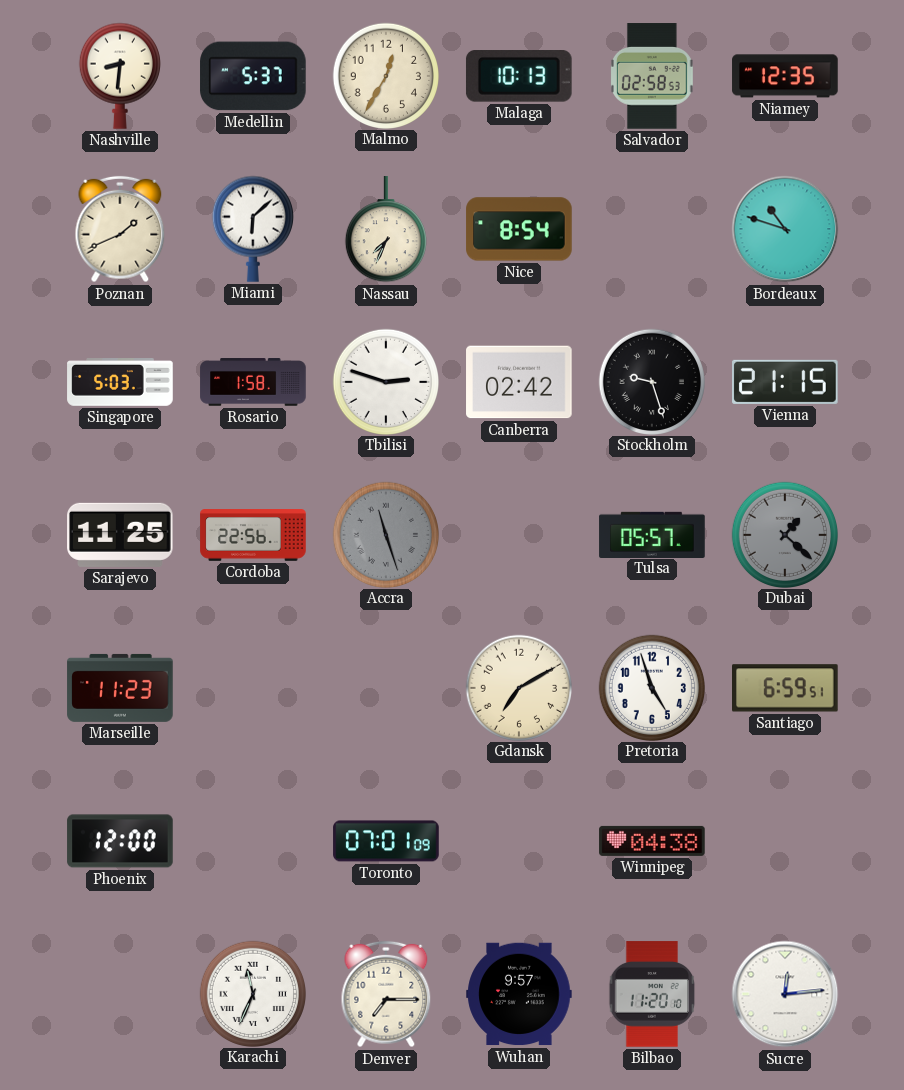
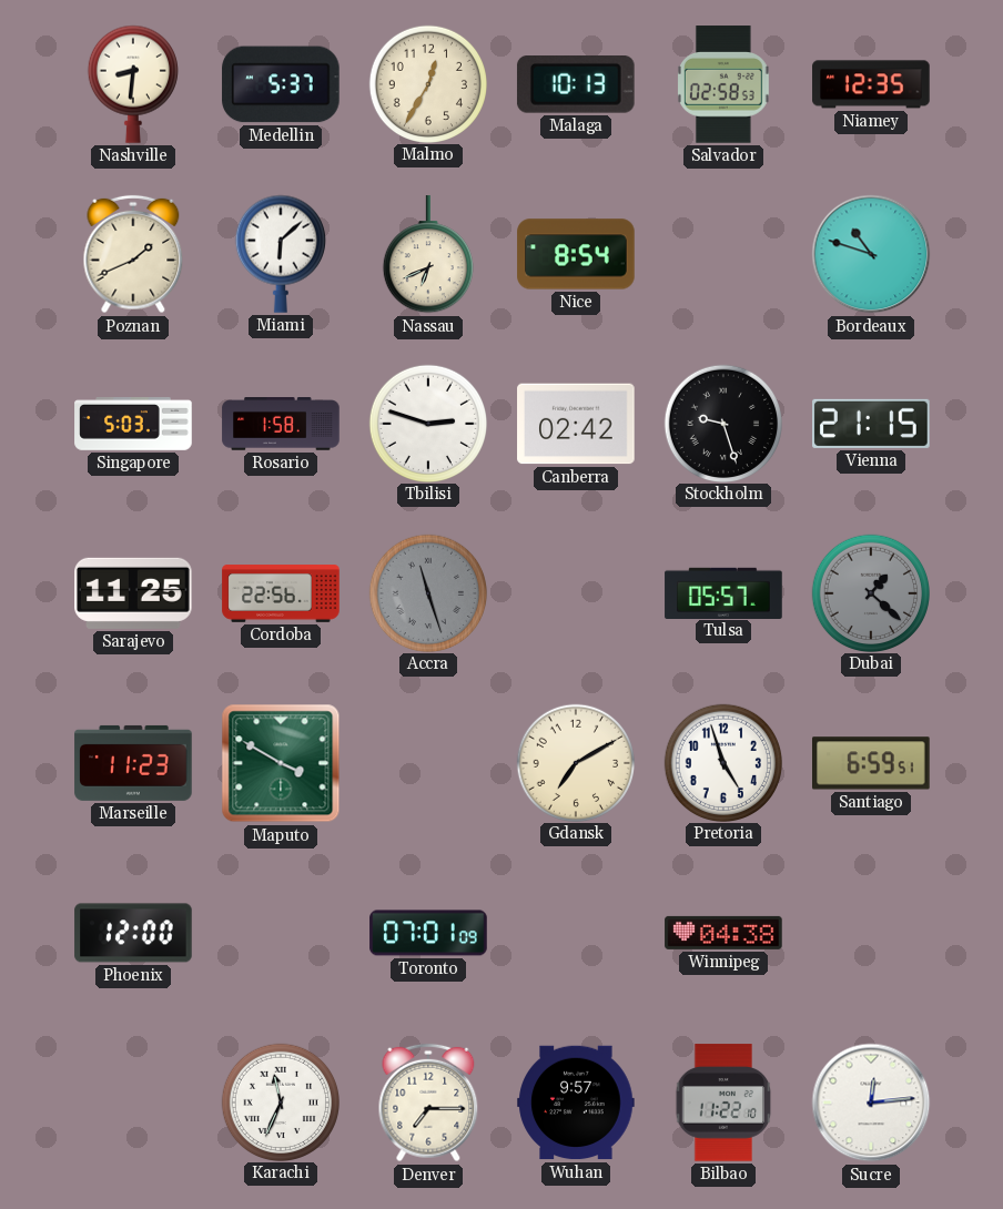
Nassau: 7:34 -> 6:41
Maputo: none -> 3:50
Bilbao: 11:20 -> 11:22
